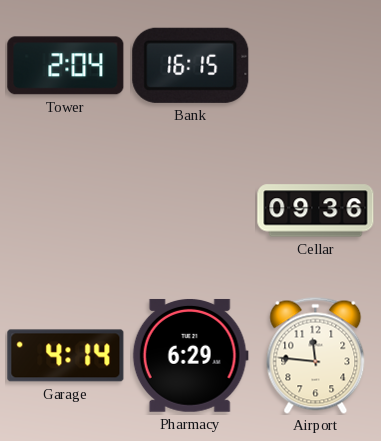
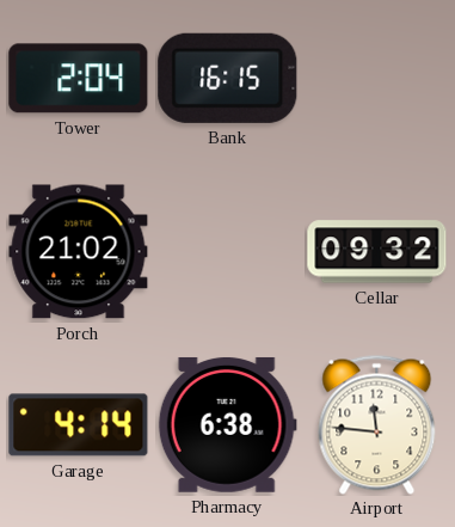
Porch: none -> 21:02
Cellar: 09:36 -> 09:32
Pharmacy: 6:29 -> 6:38
